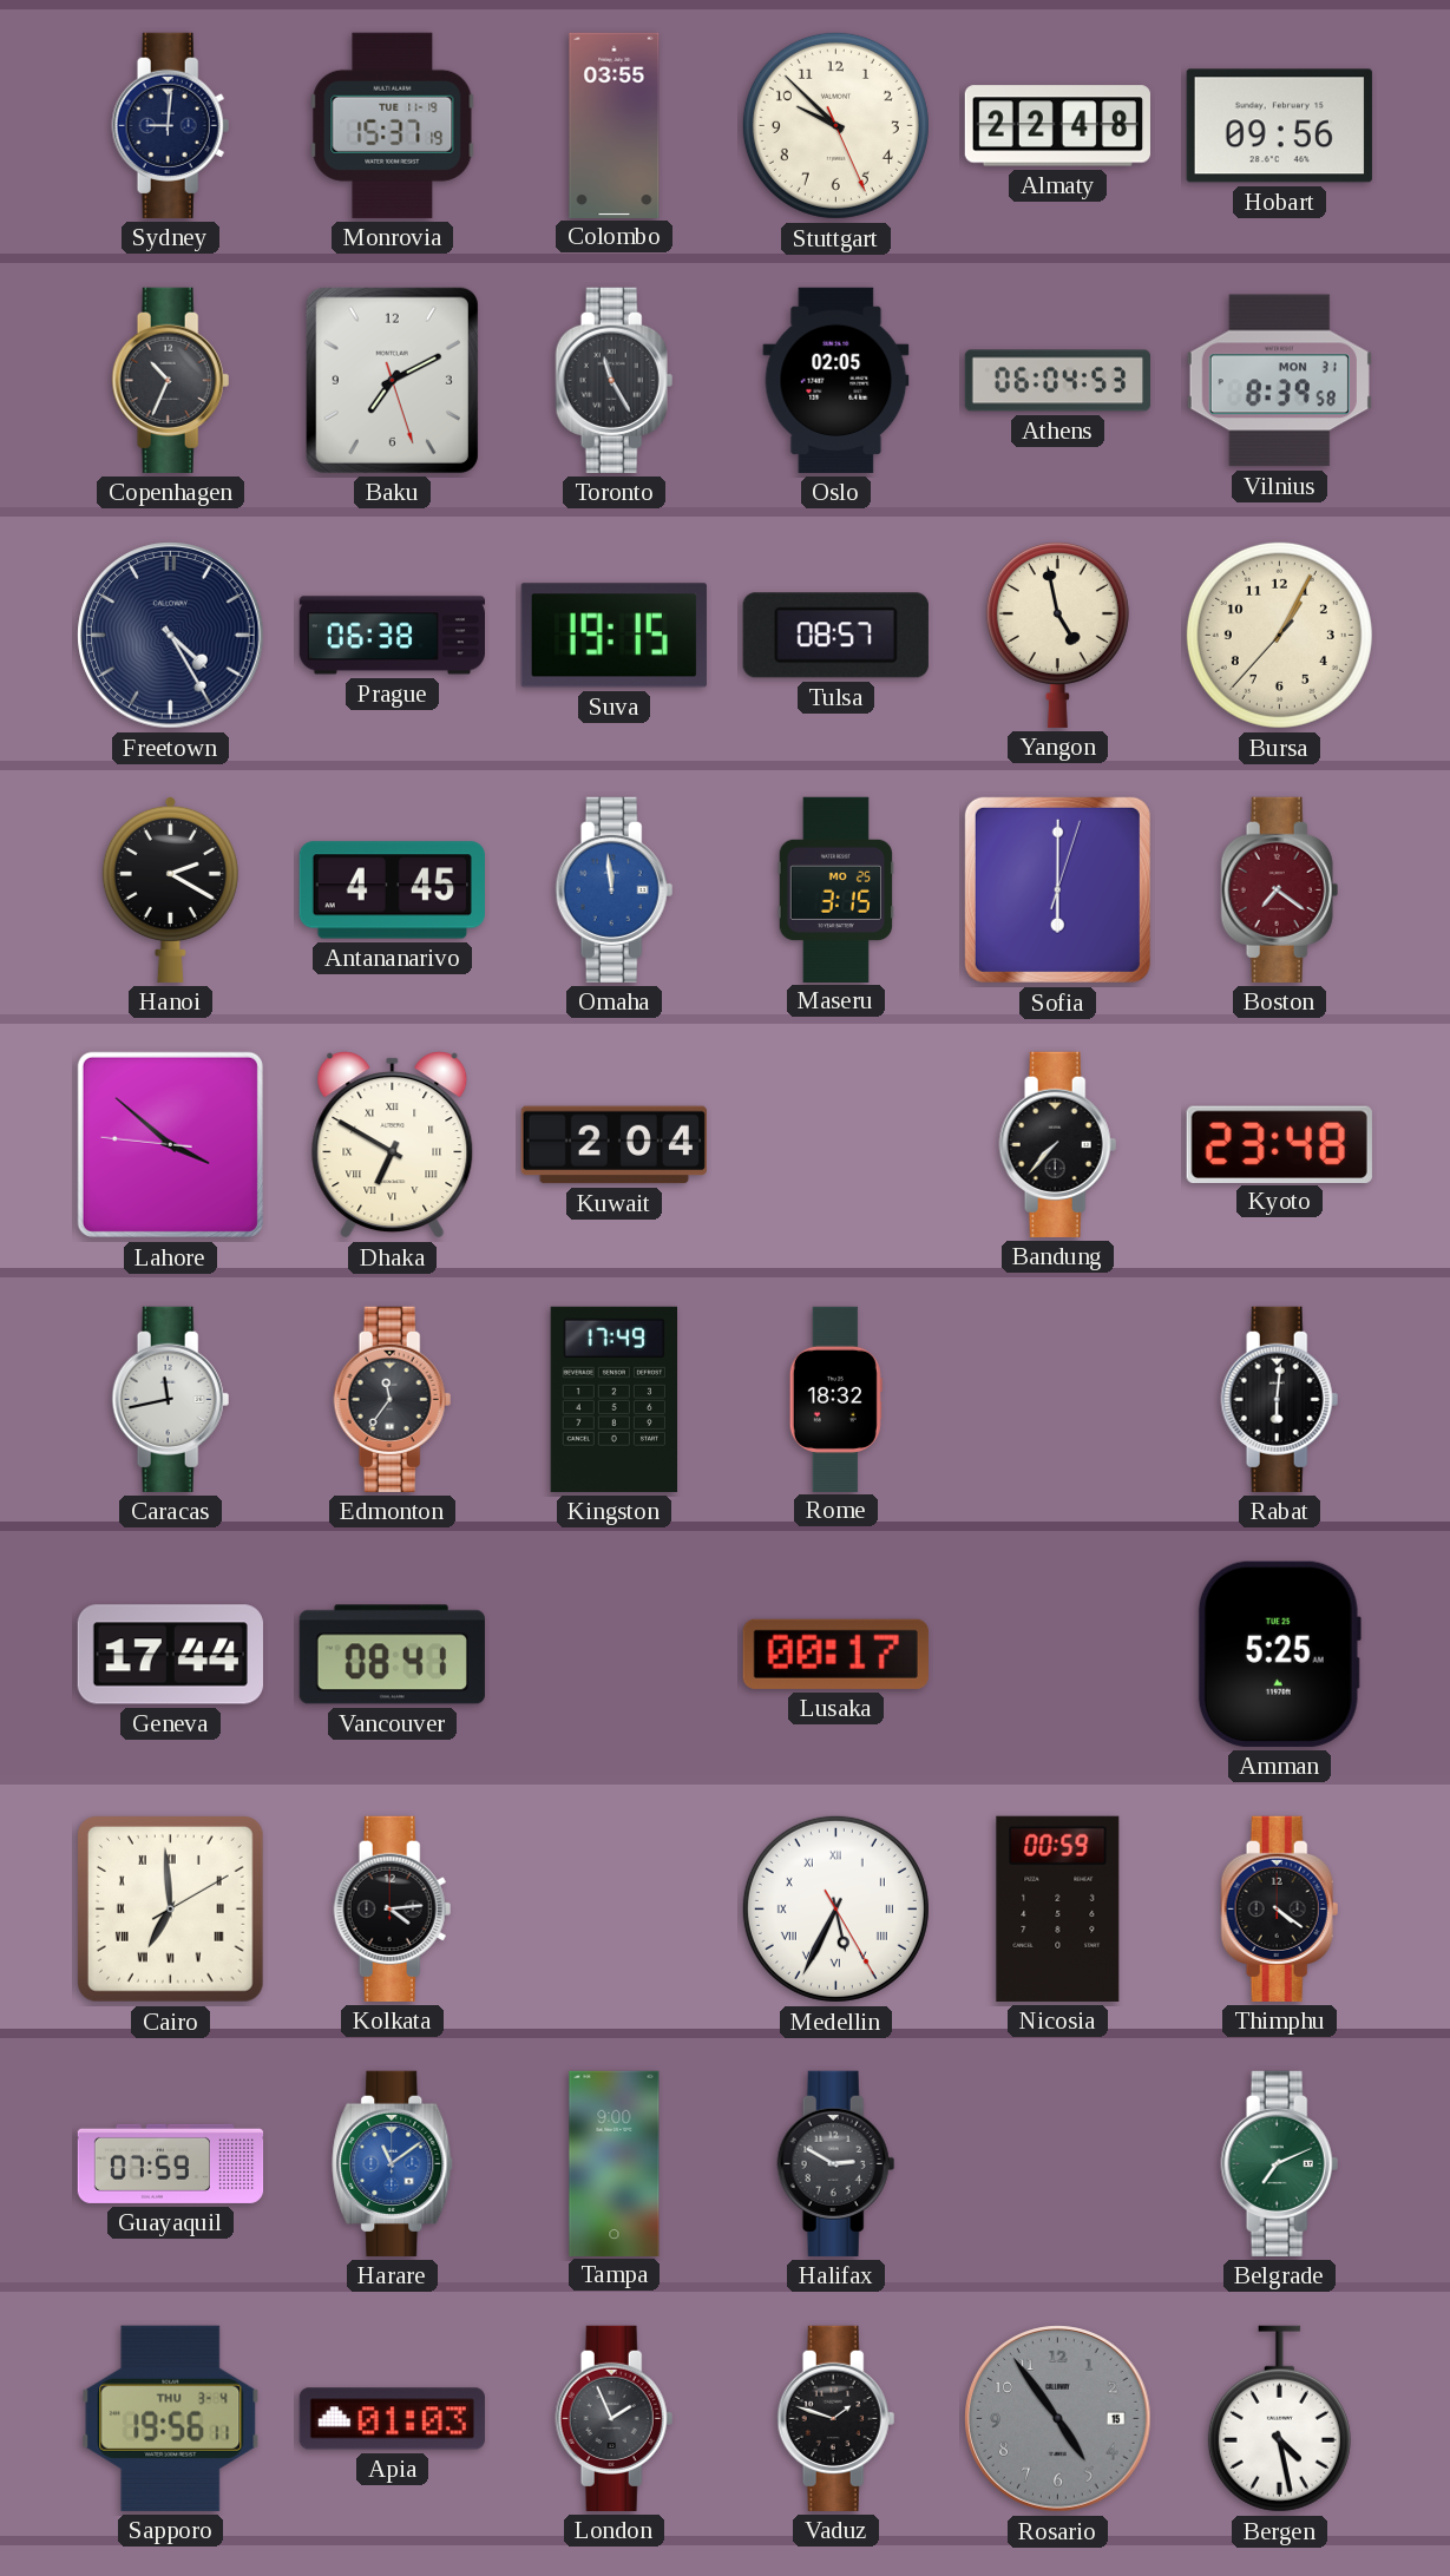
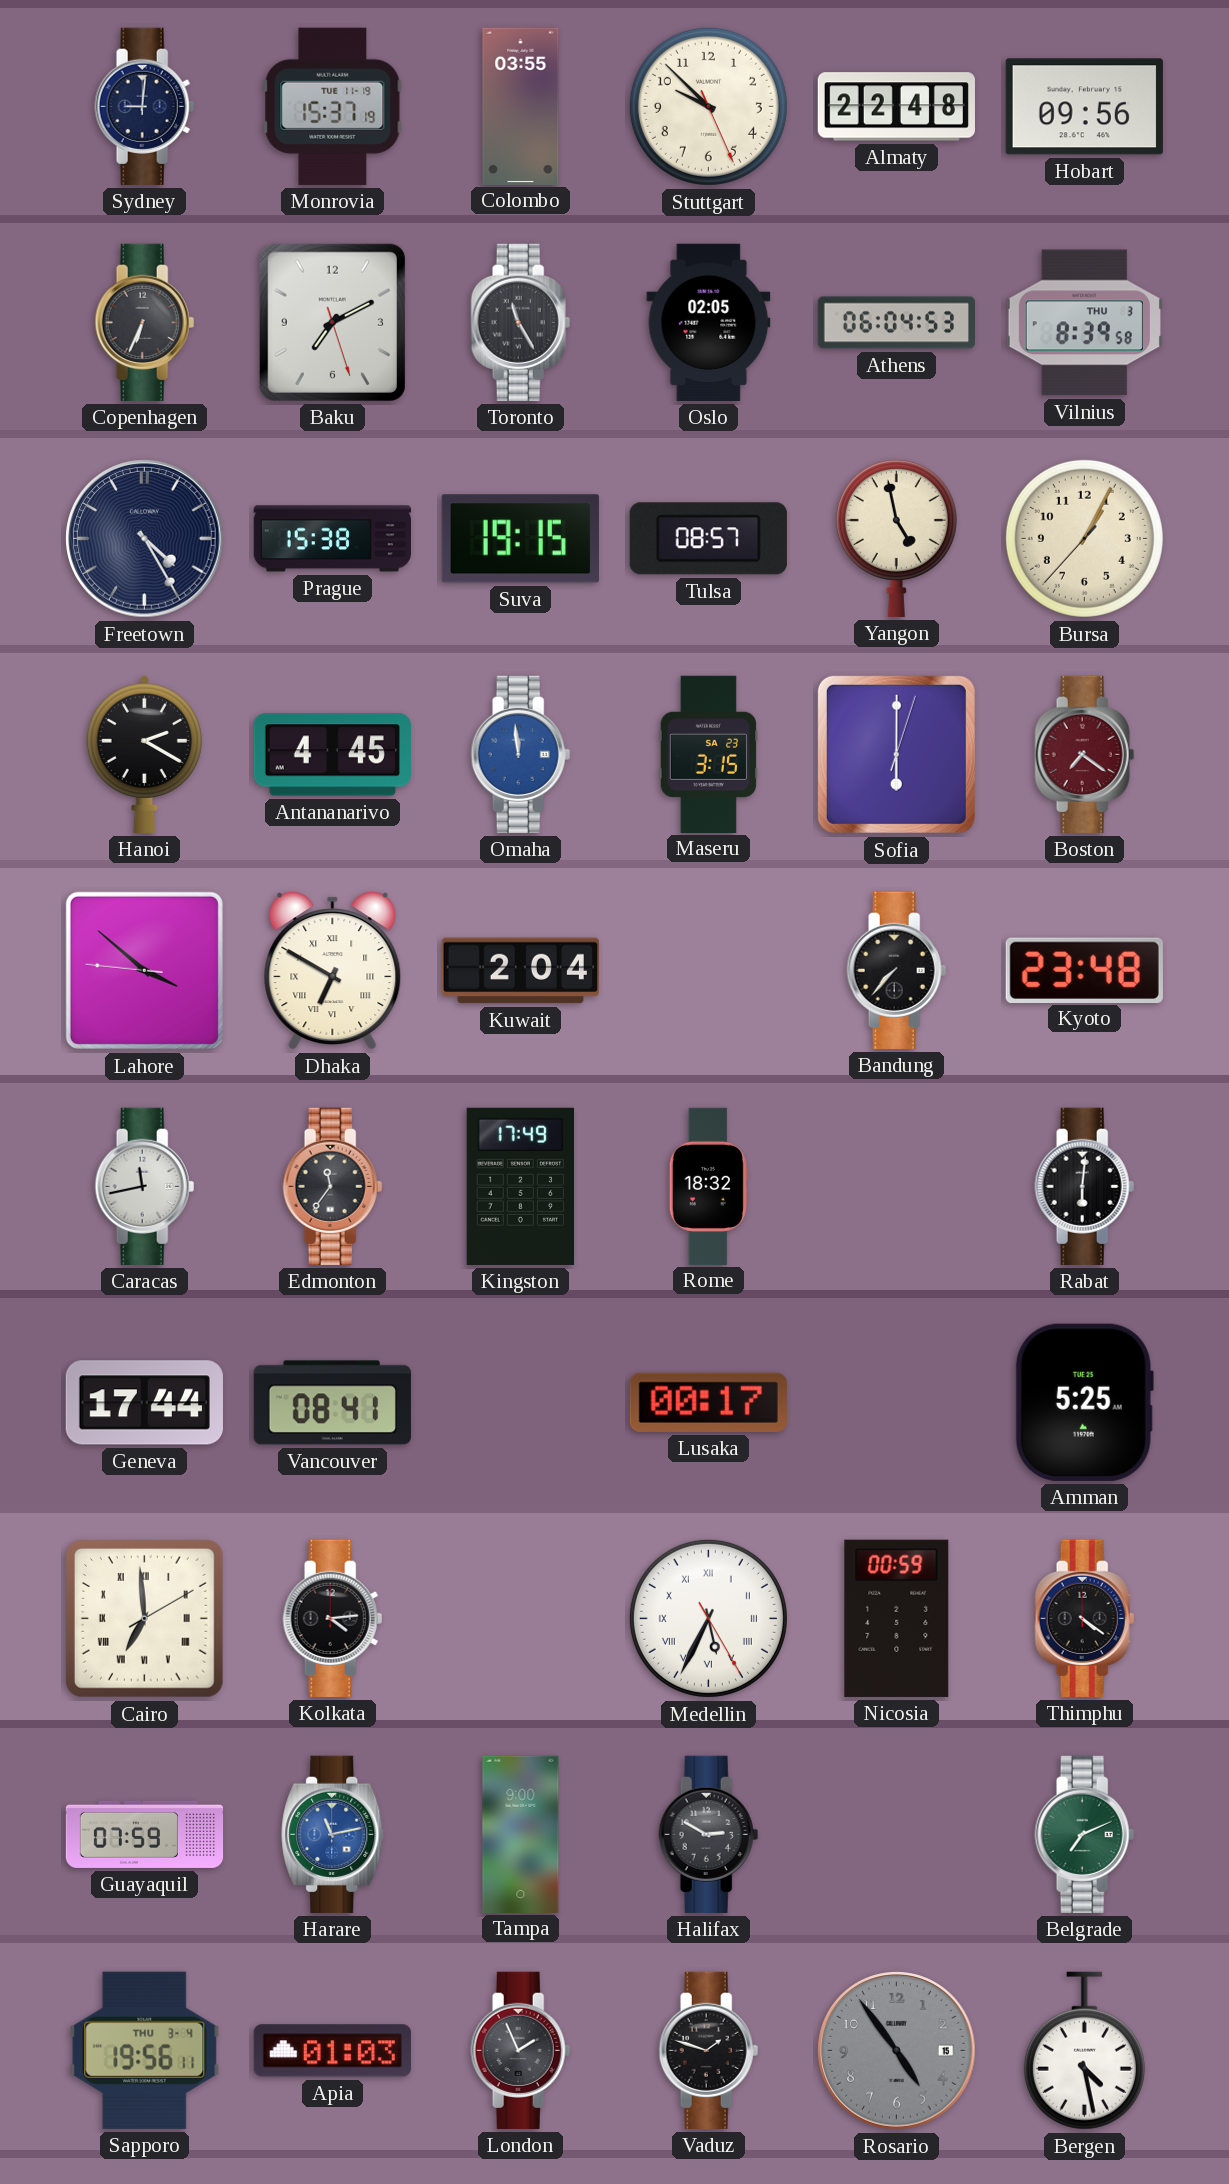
Copenhagen: 10:34 -> 6:34
Vilnius date: MON 31 -> THU 3
Prague: 06:38 -> 15:38
Maseru date: MO 25 -> SA 23
Harare: 11:09 -> 11:13
